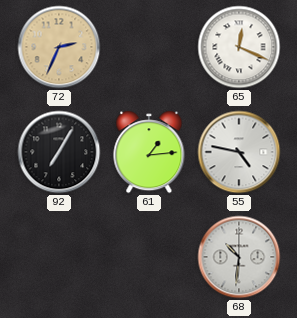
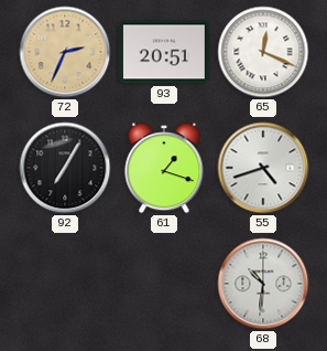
93: none -> 20:51
61: 1:14 -> 1:18
55: 4:47 -> 4:42
